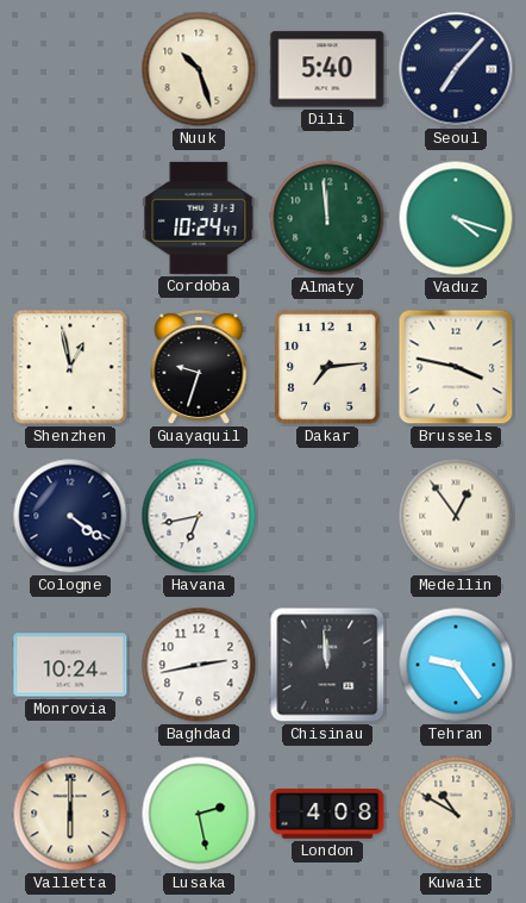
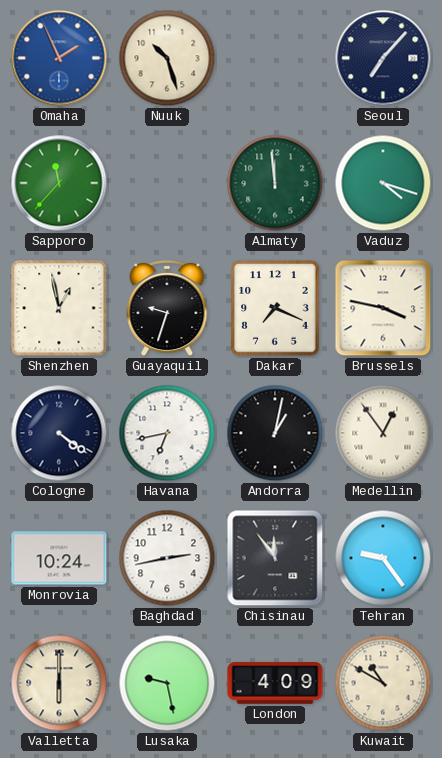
Omaha: none -> 1:56
Dili: 5:40 -> none
Sapporo: none -> 11:37
Cordoba: 10:24 -> none
Dakar: 7:14 -> 7:19
Andorra: none -> 1:02
Chisinau: 11:59 -> 11:54
Lusaka: 2:28 -> 9:28
London: 4:08 -> 4:09
